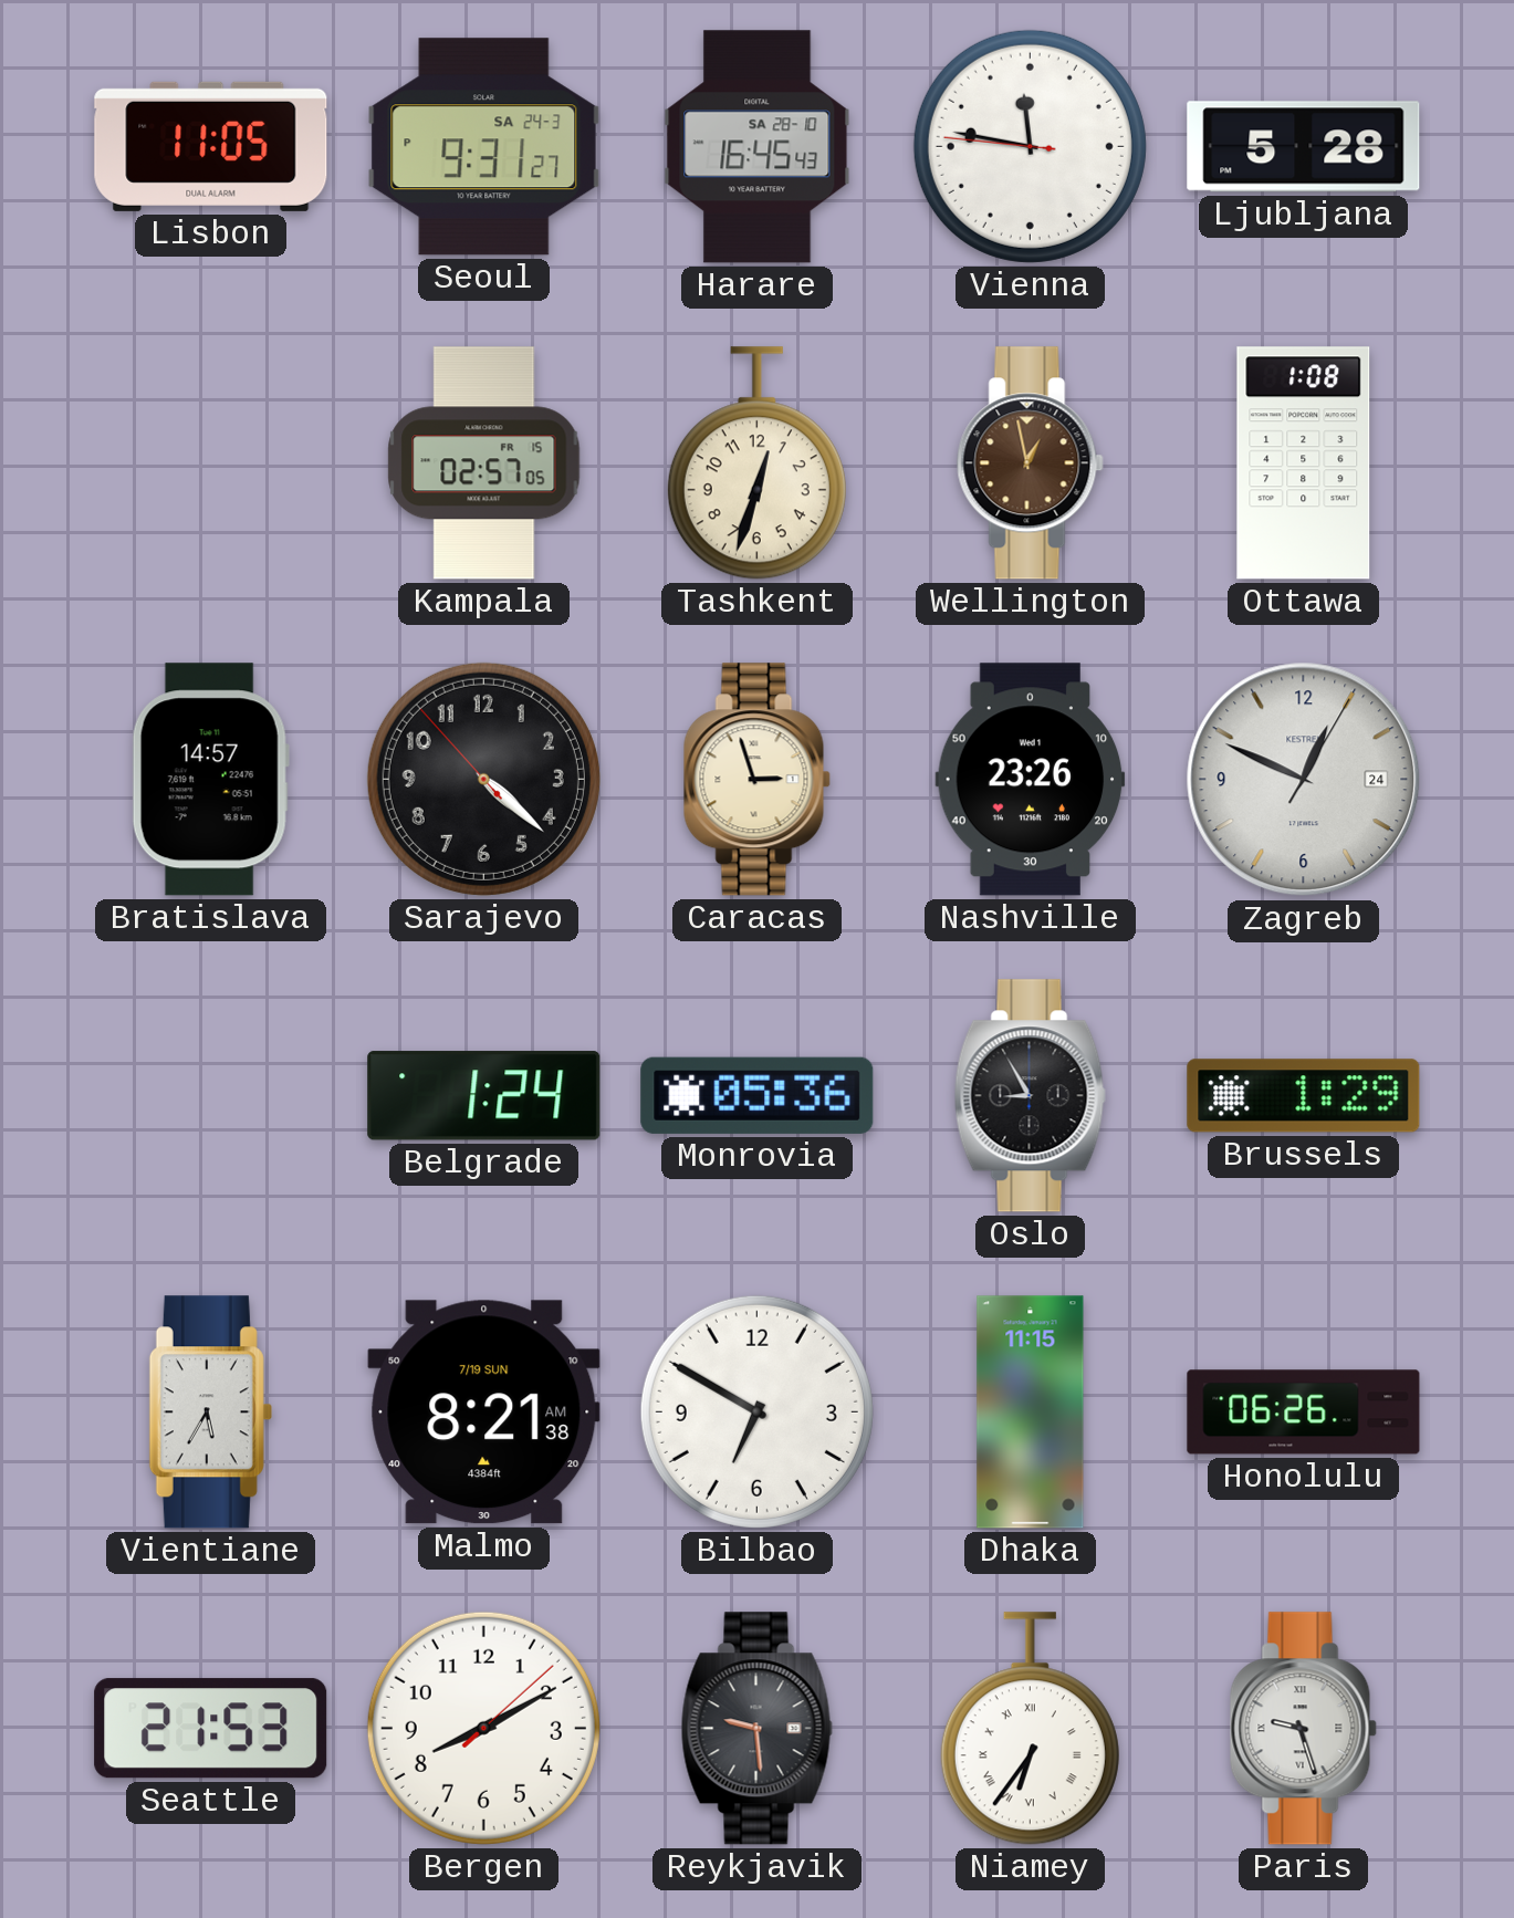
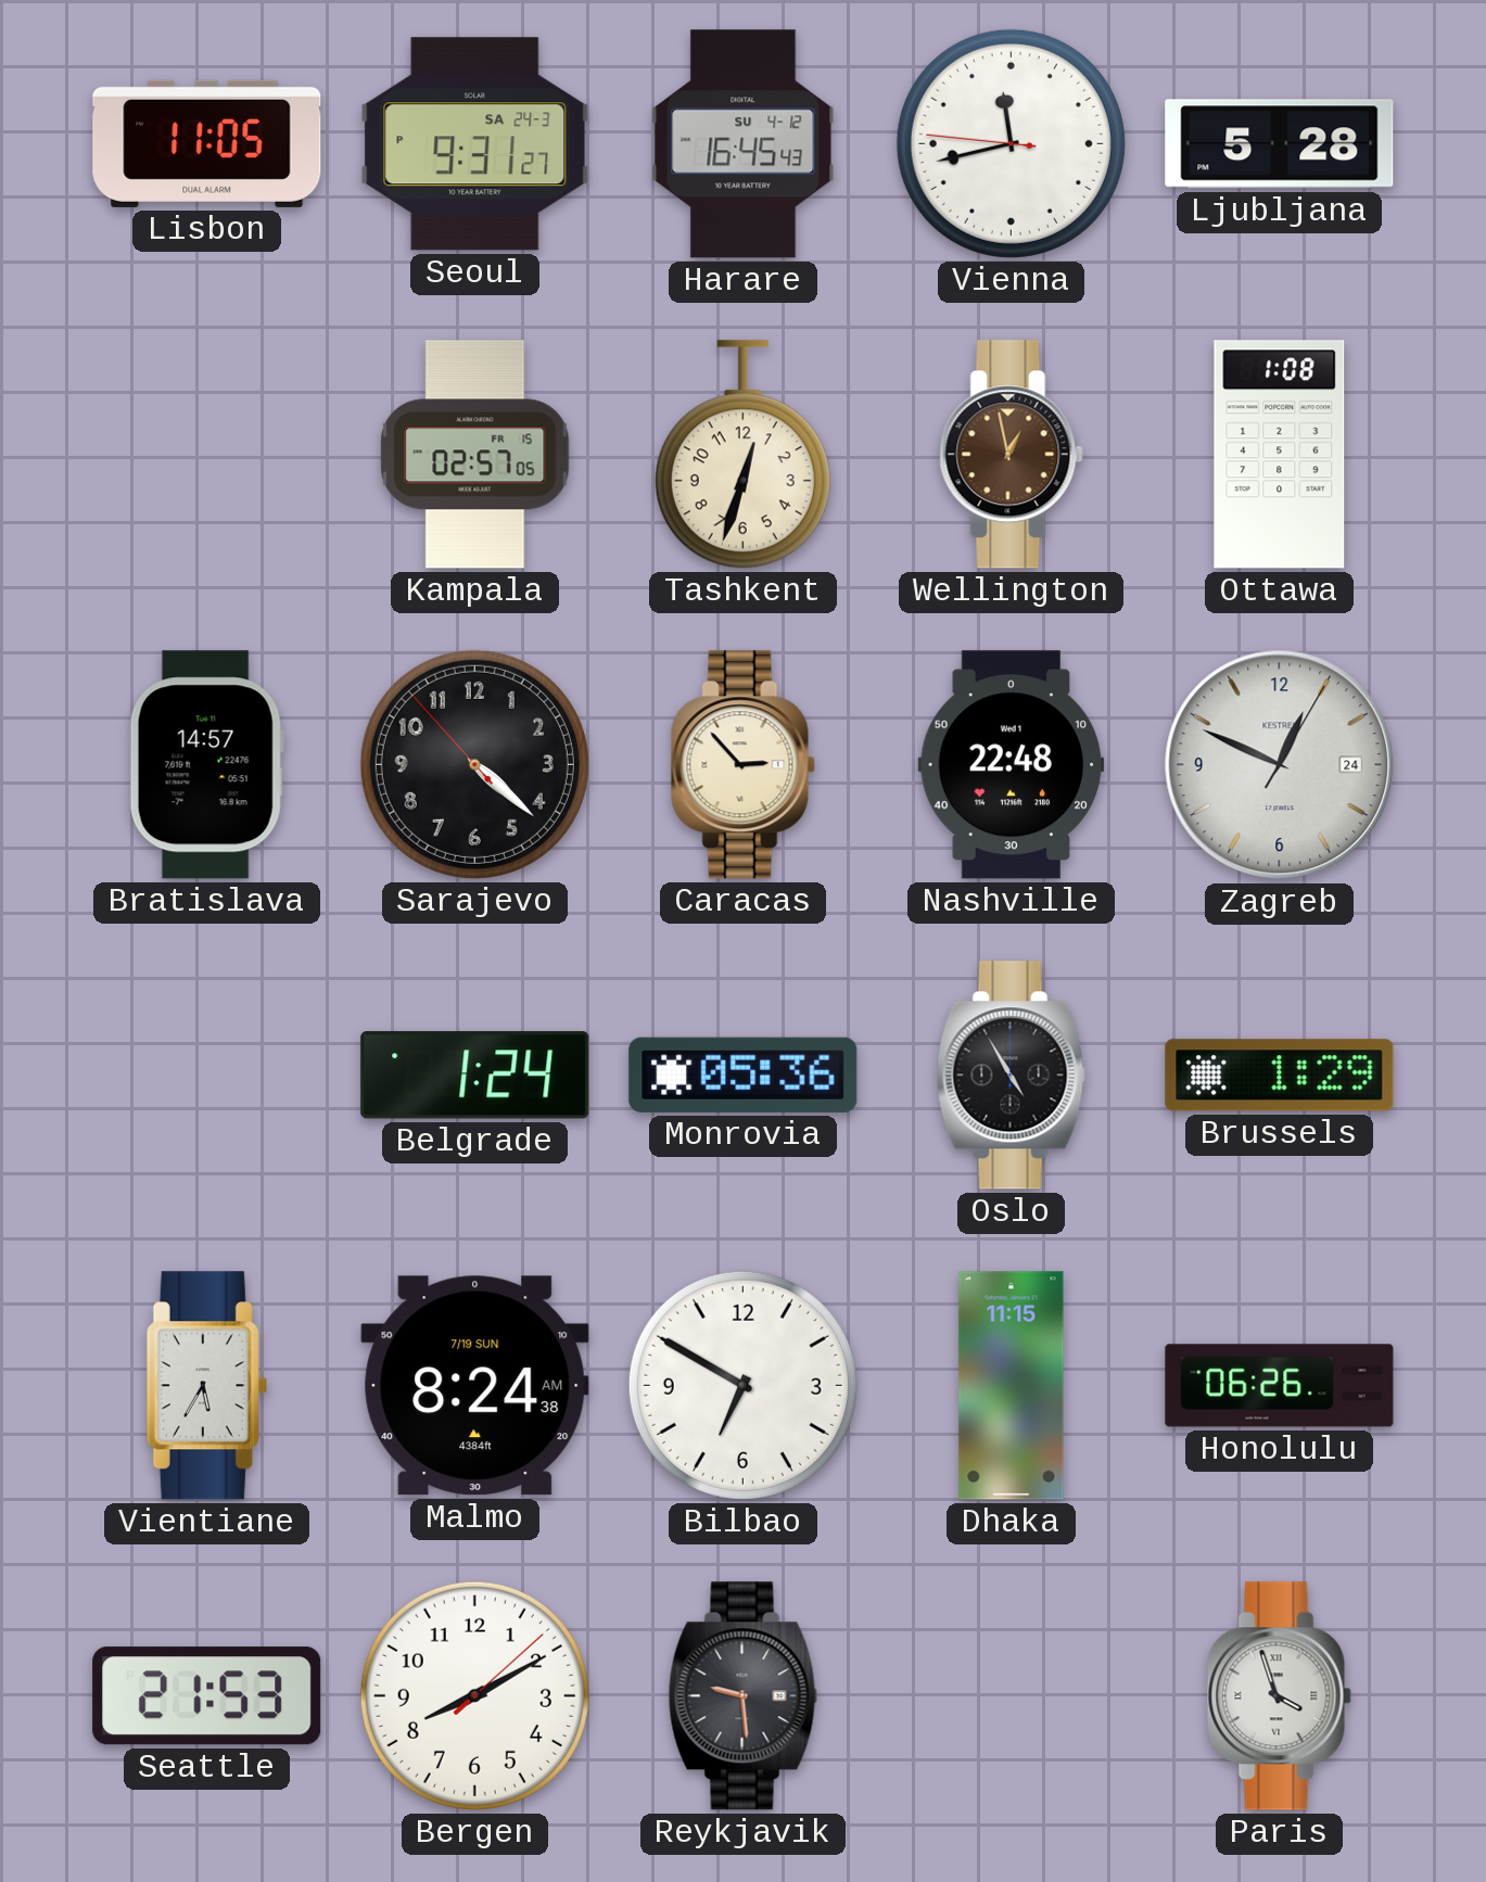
Harare date: SA 28-10 -> SU 4-12
Vienna: 11:46 -> 11:42
Caracas: 2:57 -> 2:53
Nashville: 23:26 -> 22:48
Oslo: 8:55 -> 4:55
Malmo: 8:21 -> 8:24
Niamey: 6:36 -> none
Paris: 9:27 -> 3:57
